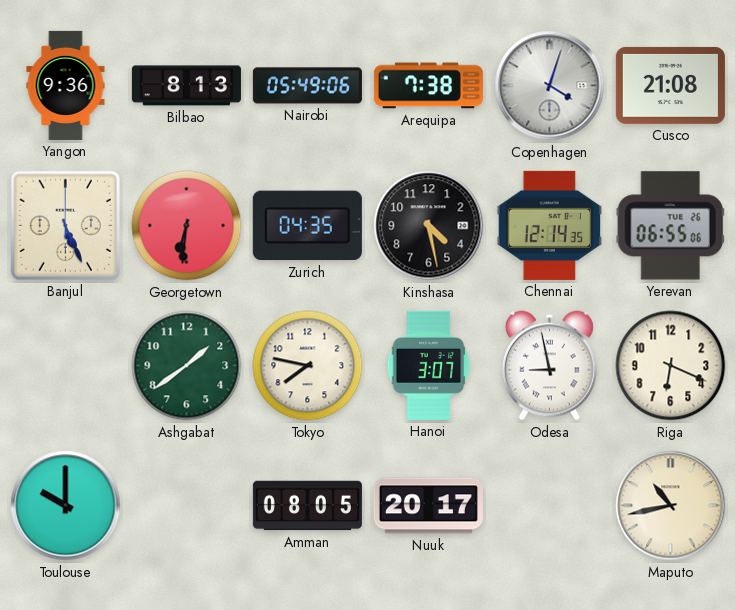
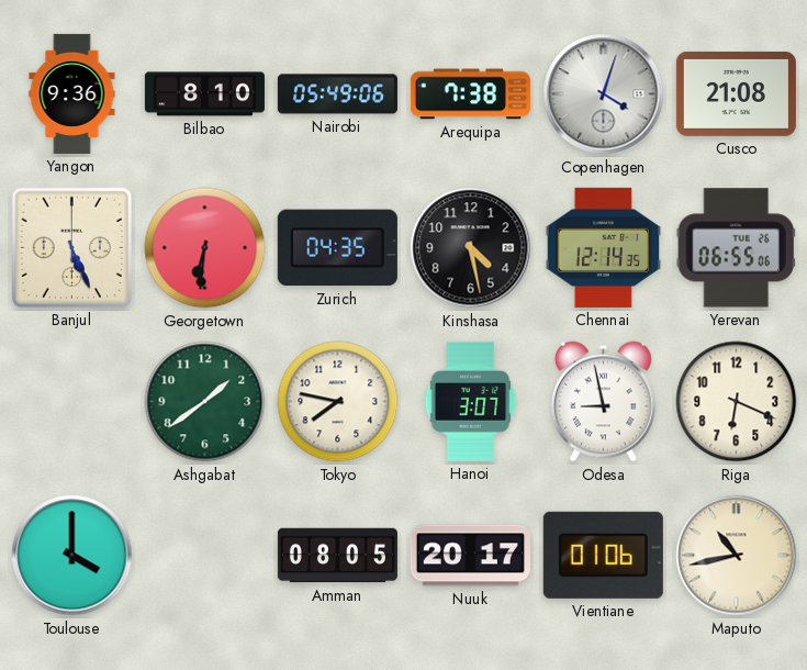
Bilbao: 8:13 -> 8:10
Toulouse: 10:00 -> 4:00
Vientiane: none -> 01:06
